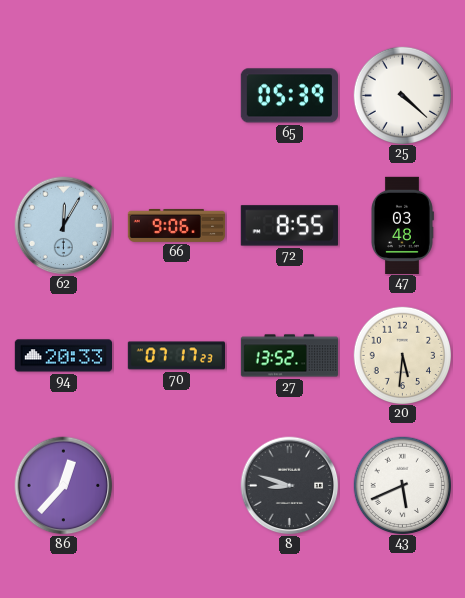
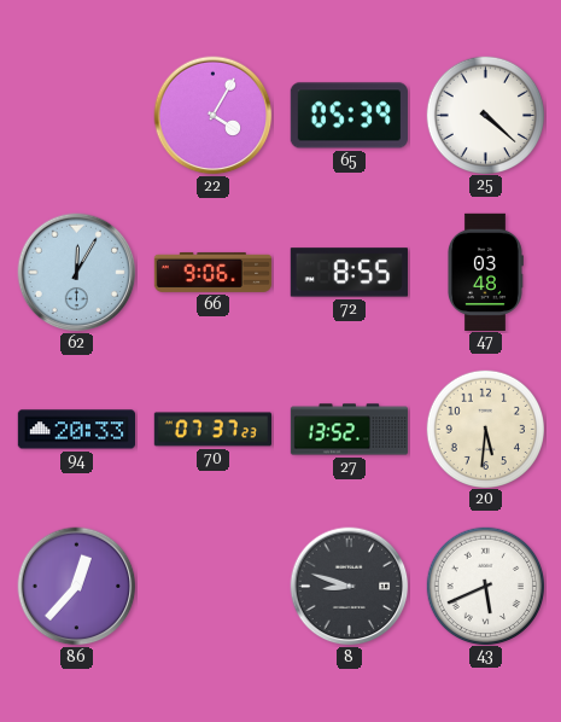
22: none -> 4:05
70: 07:17 -> 07:37
